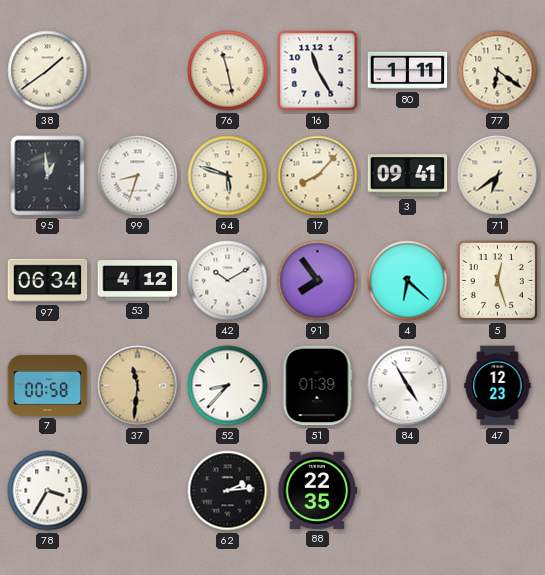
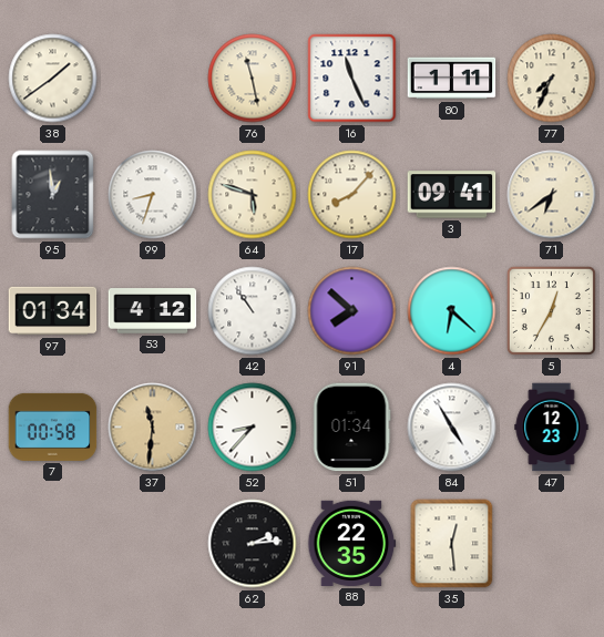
16: 11:25 -> 11:26
77: 6:21 -> 7:34
97: 06:34 -> 01:34
42: 10:10 -> 10:54
91: 7:54 -> 7:52
5: 12:27 -> 12:35
51: 01:39 -> 01:34
78: 3:35 -> none
35: none -> 12:29
